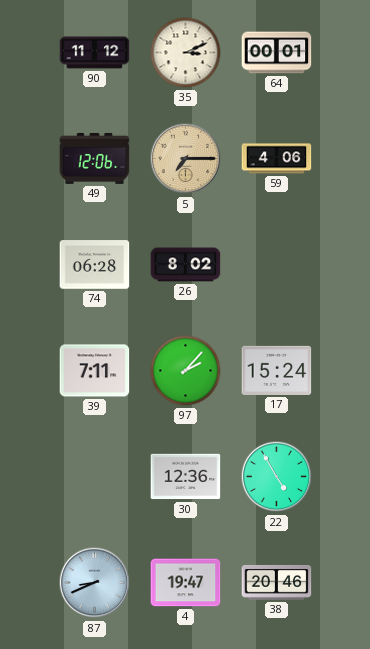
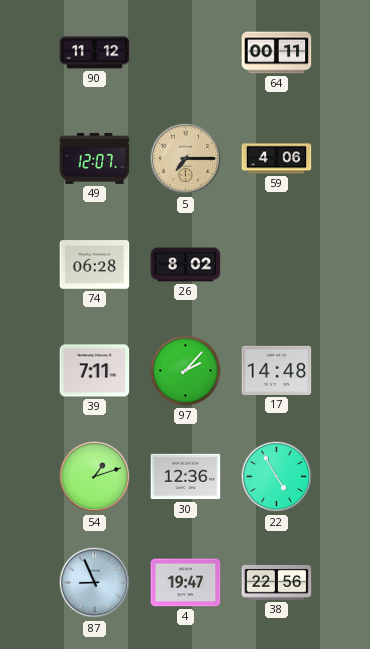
35: 3:11 -> none
64: 00:01 -> 00:11
49: 12:06 -> 12:07
17: 15:24 -> 14:48
54: none -> 1:12
87: 8:41 -> 8:56
38: 20:46 -> 22:56
